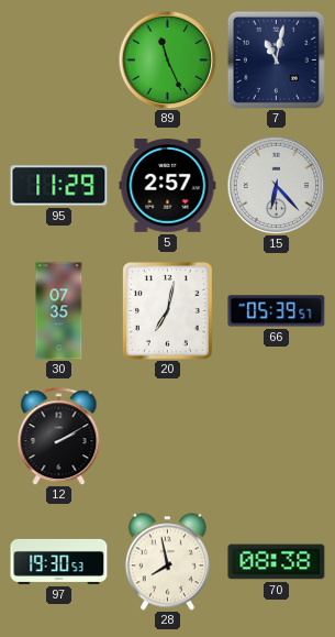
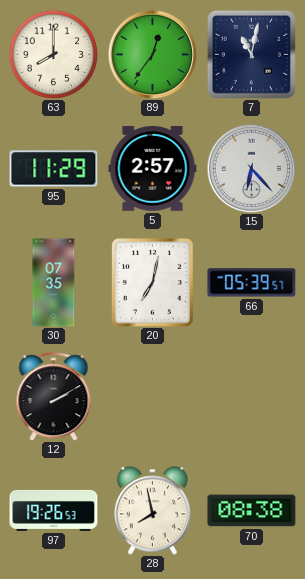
63: none -> 8:00
89: 11:26 -> 12:36
97: 19:30 -> 19:26
